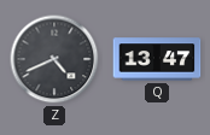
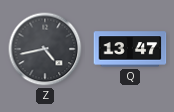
Z: 4:41 -> 4:43
